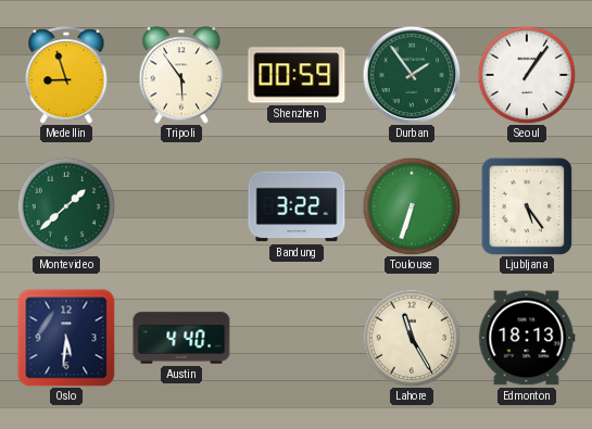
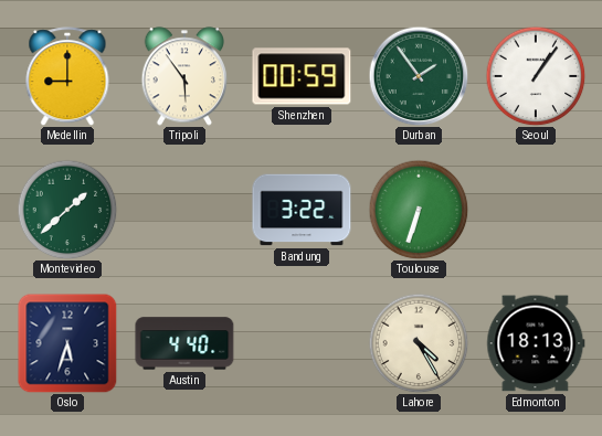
Medellin: 8:57 -> 9:00
Ljubljana: 5:24 -> none
Oslo: 5:31 -> 5:33
Lahore: 11:25 -> 4:25
